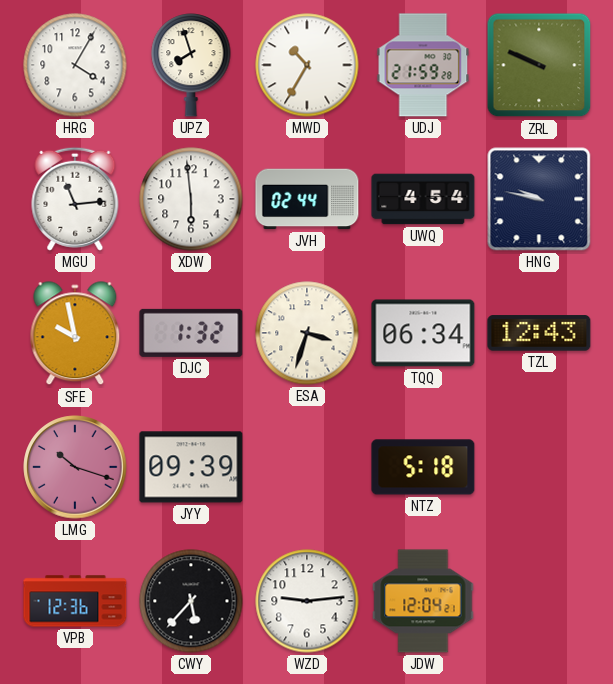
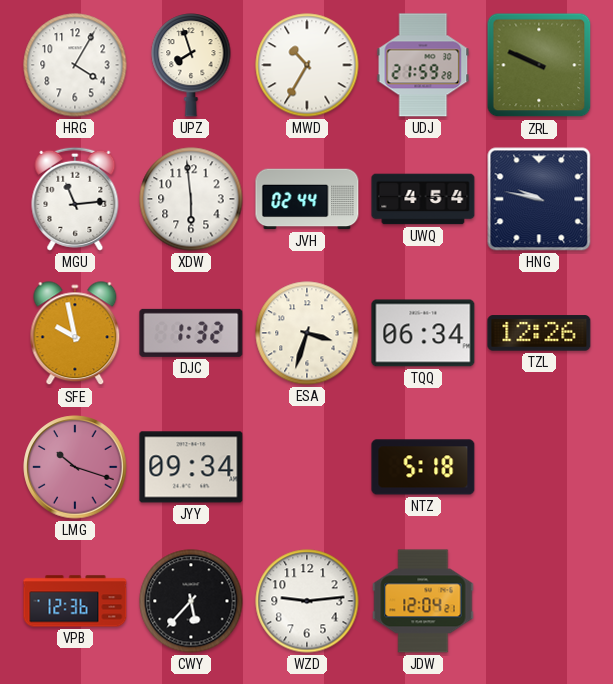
TZL: 12:43 -> 12:26
JYY: 09:39 -> 09:34
